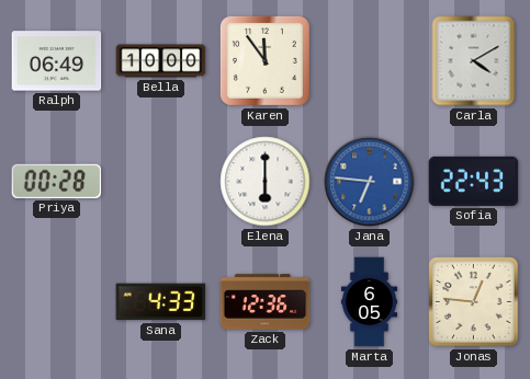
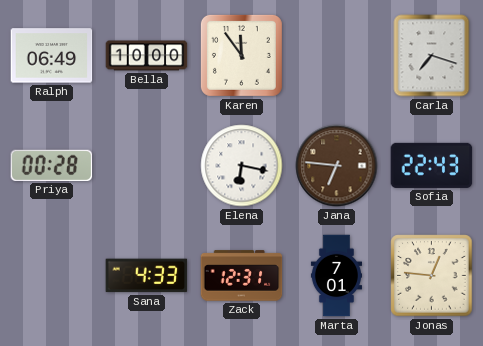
Carla: 4:10 -> 7:18
Elena: 6:00 -> 6:17
Jana dial: blue -> brown
Zack: 12:36 -> 12:31
Marta: 6:05 -> 7:01
